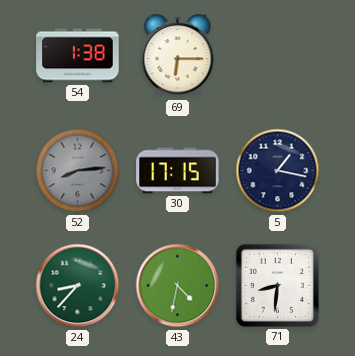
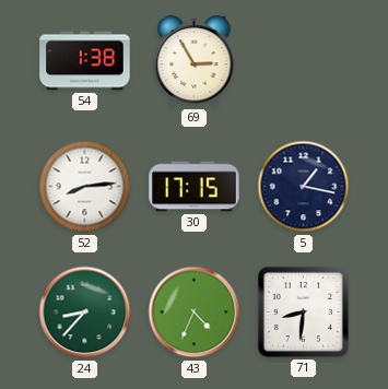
69: 6:15 -> 2:55
52 dial: grey -> white
43: 4:32 -> 4:34
